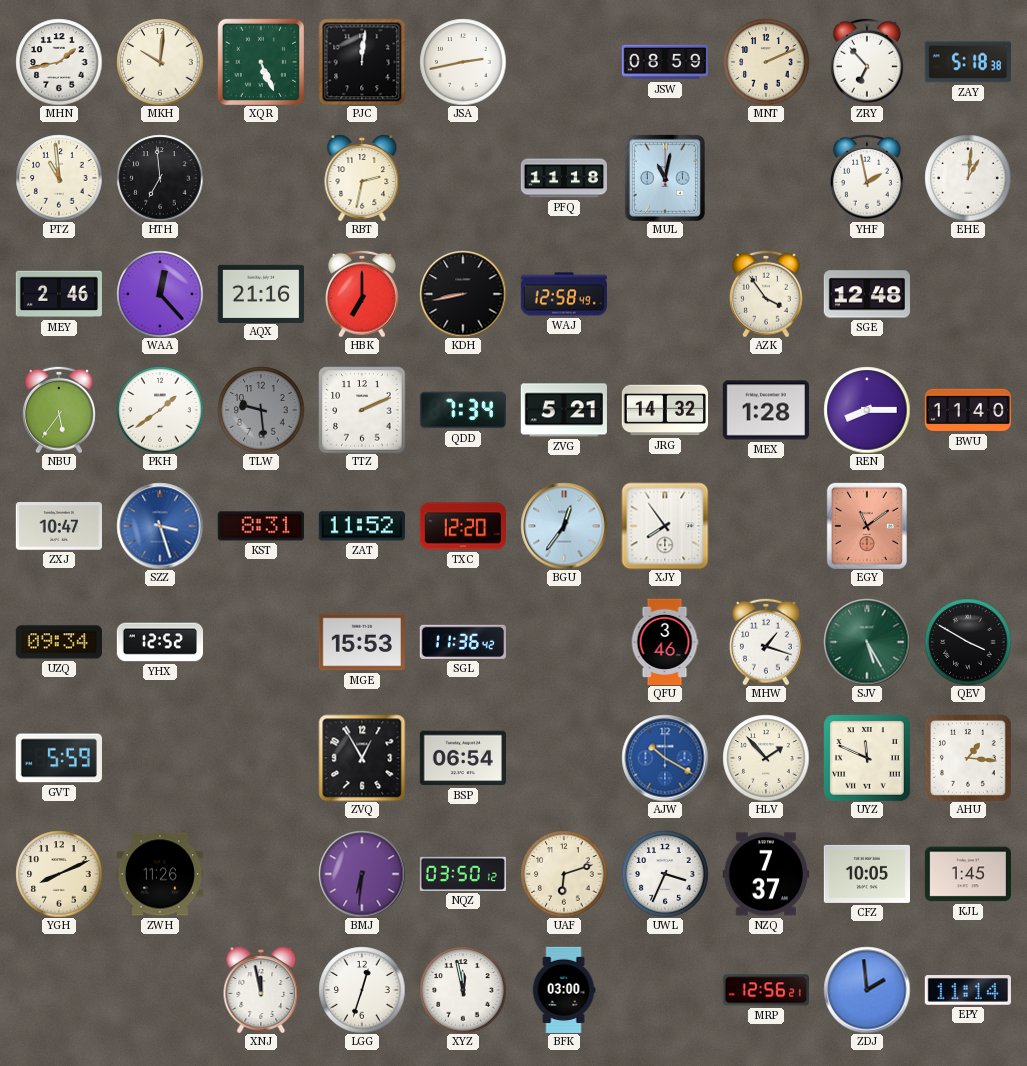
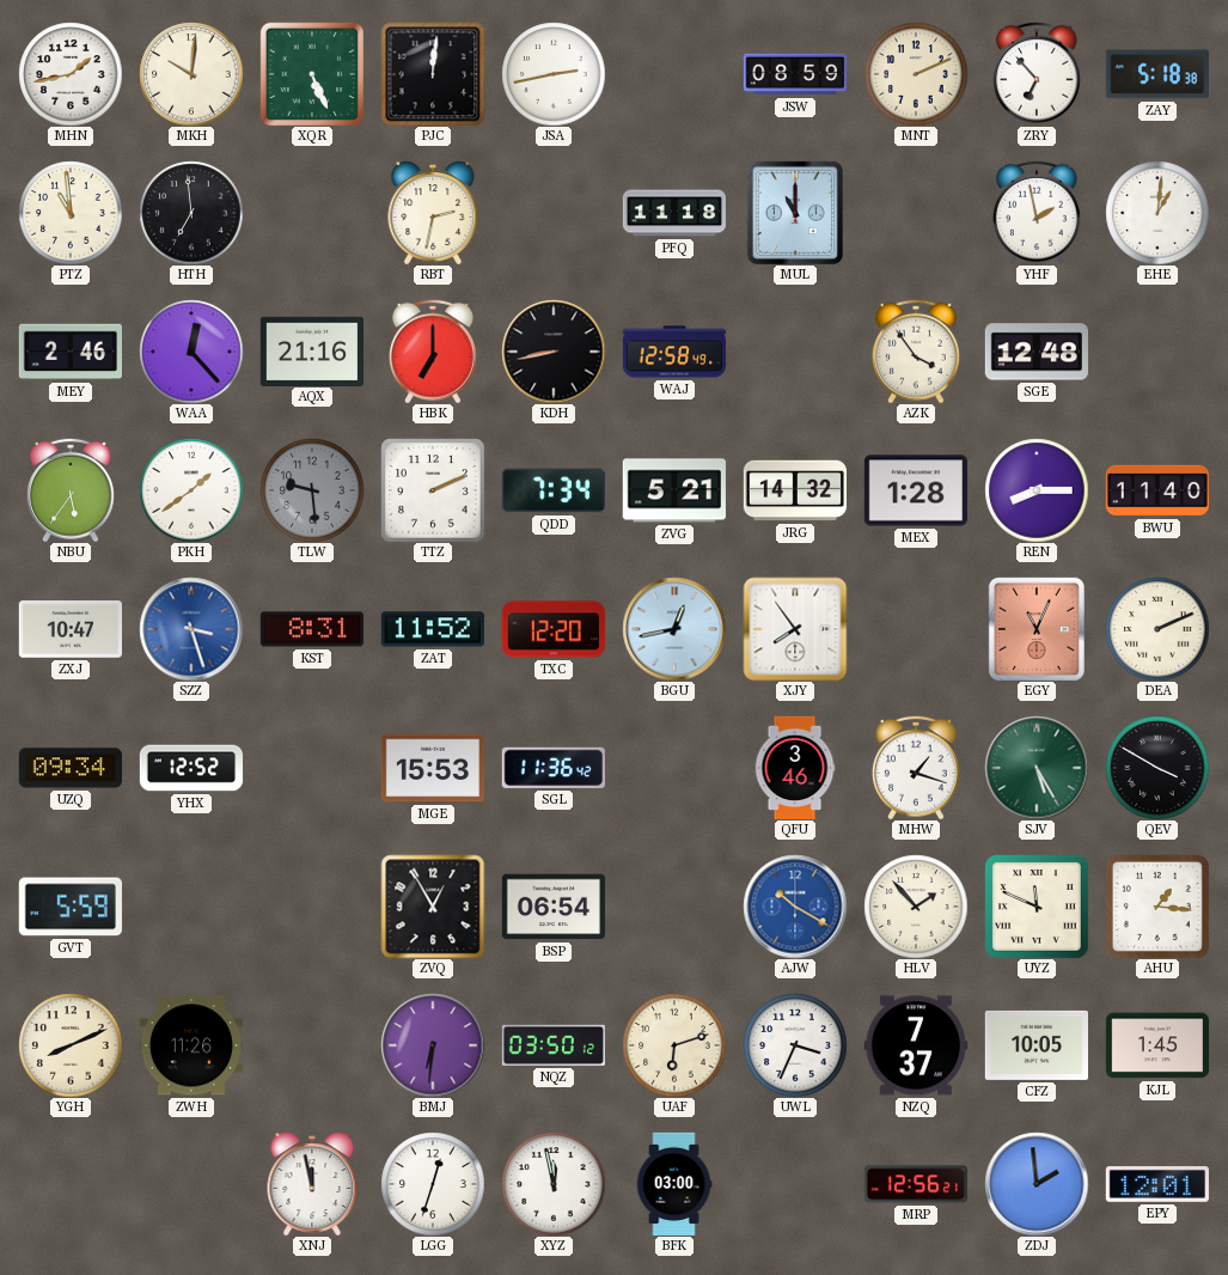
MUL: 11:02 -> 11:00
BGU: 12:36 -> 12:43
EGY: 11:09 -> 11:04
DEA: none -> 2:11
EPY: 11:14 -> 12:01
